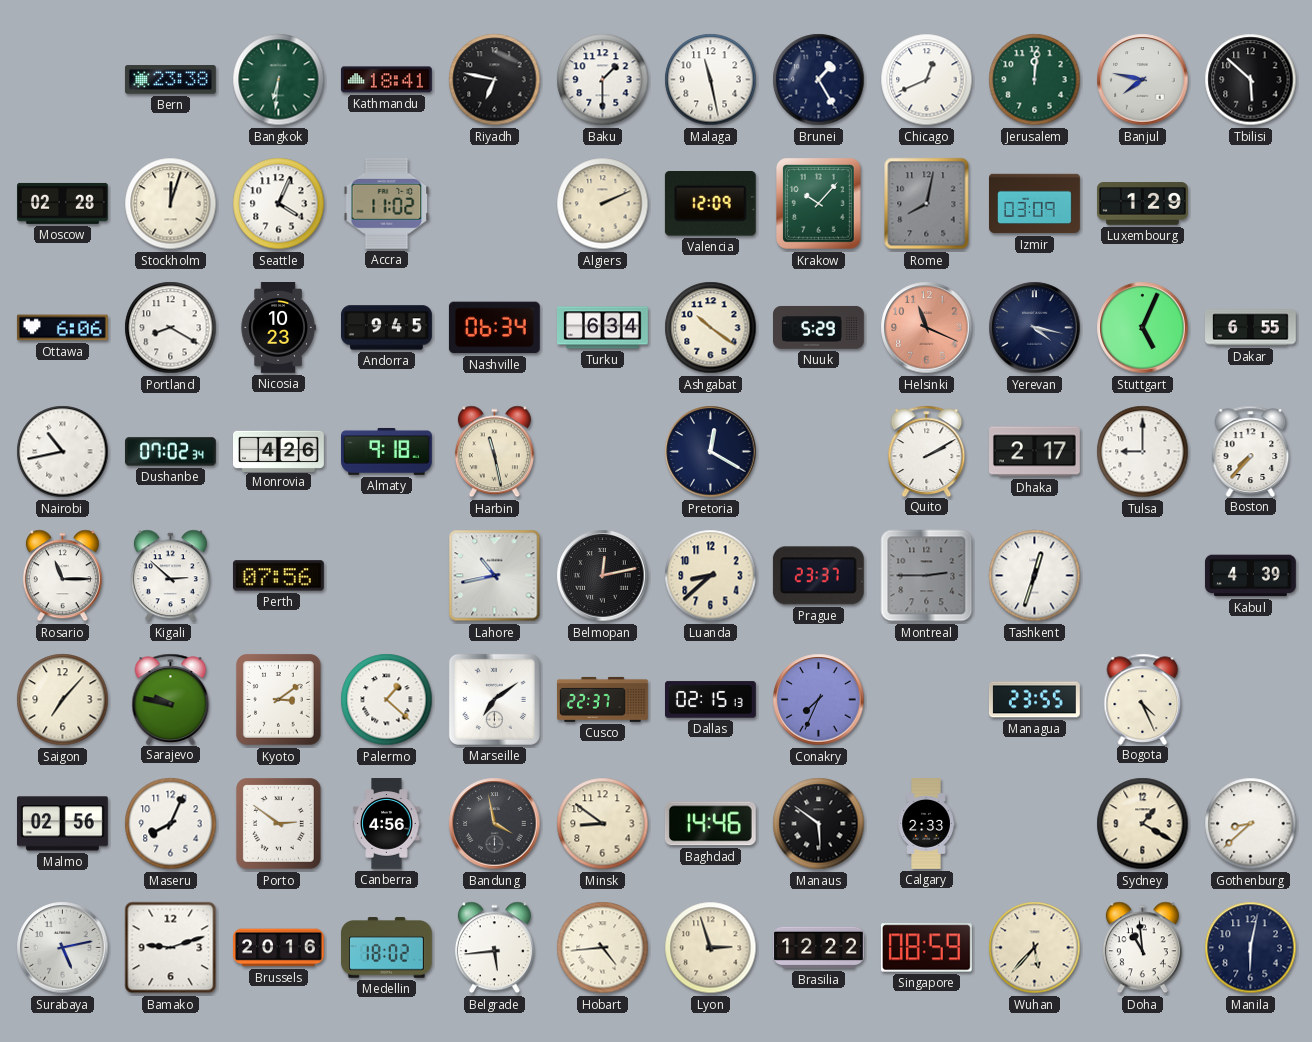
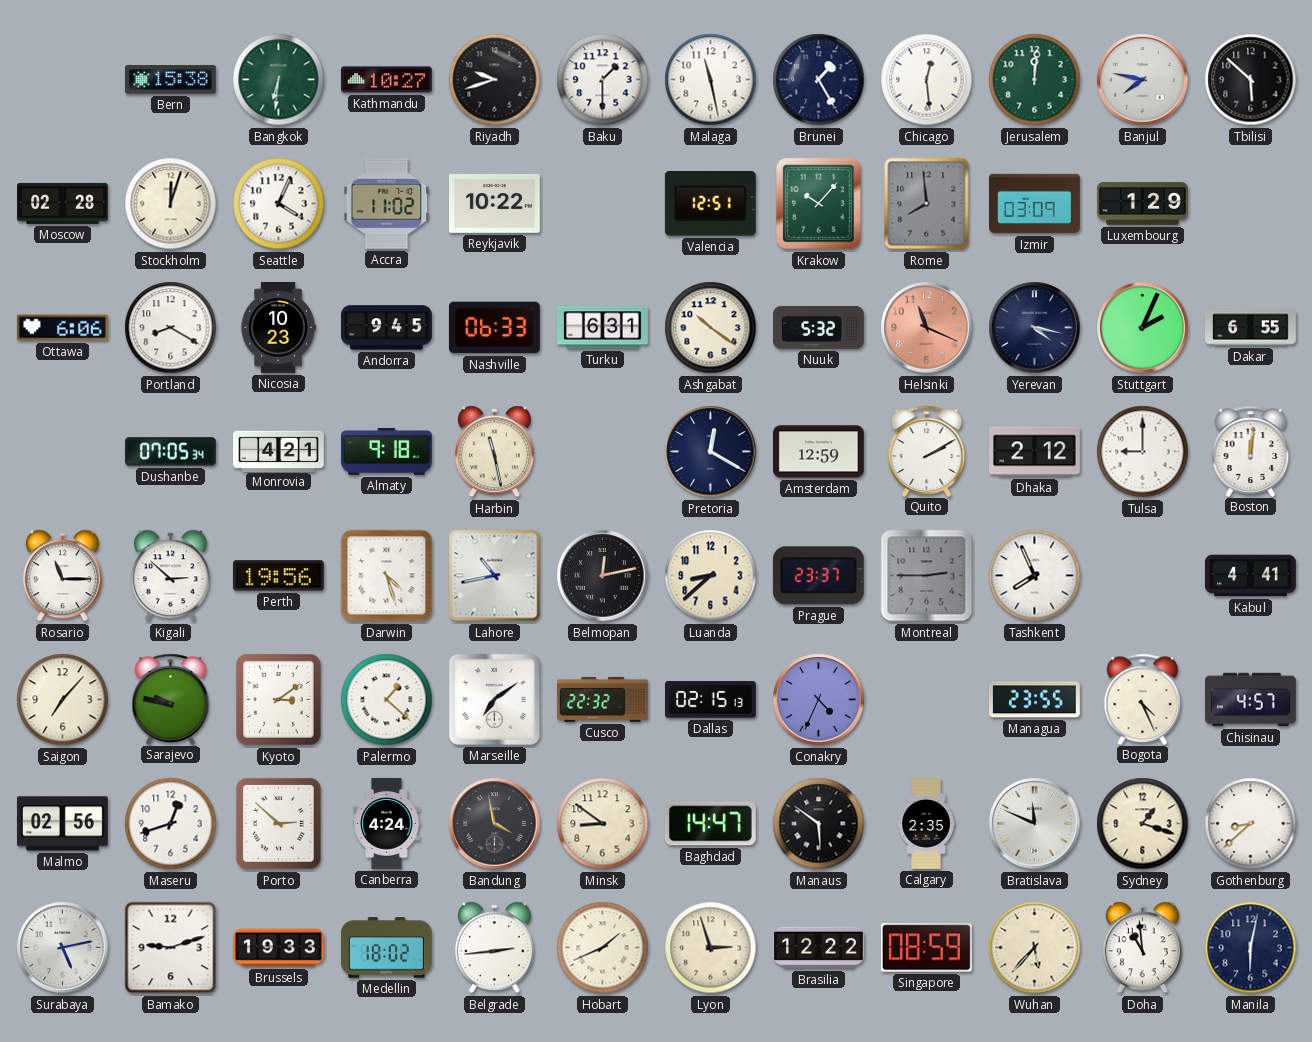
Bern: 23:38 -> 15:38
Kathmandu: 18:41 -> 10:27
Riyadh: 6:47 -> 9:42
Chicago: 12:41 -> 12:29
Reykjavik: none -> 10:22
Algiers: 2:11 -> none
Valencia: 12:09 -> 12:51
Rome: 8:02 -> 7:59
Nashville: 06:34 -> 06:33
Turku: 6:34 -> 6:31
Nuuk: 5:29 -> 5:32
Stuttgart: 5:04 -> 2:04
Nairobi: 10:43 -> none
Dushanbe: 07:02 -> 07:05
Monrovia: 4:26 -> 4:21
Amsterdam: none -> 12:59
Dhaka: 2:17 -> 2:12
Boston: 7:37 -> 12:01
Perth: 07:56 -> 19:56
Darwin: none -> 4:27
Tashkent: 12:33 -> 7:56
Kabul: 4:39 -> 4:41
Cusco: 22:37 -> 22:32
Conakry: 7:34 -> 4:34
Chisinau: none -> 4:57
Maseru: 8:04 -> 12:42
Porto: 2:51 -> 2:52
Canberra: 4:56 -> 4:24
Baghdad: 14:46 -> 14:47
Calgary: 2:33 -> 2:35
Bratislava: none -> 11:49
Sydney: 1:20 -> 1:18
Brussels: 20:16 -> 19:33
Belgrade: 5:44 -> 2:44
Hobart: 4:44 -> 1:41
